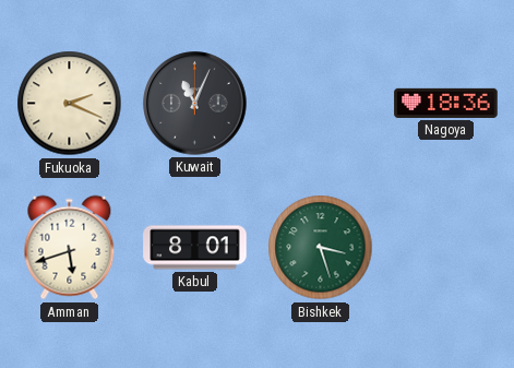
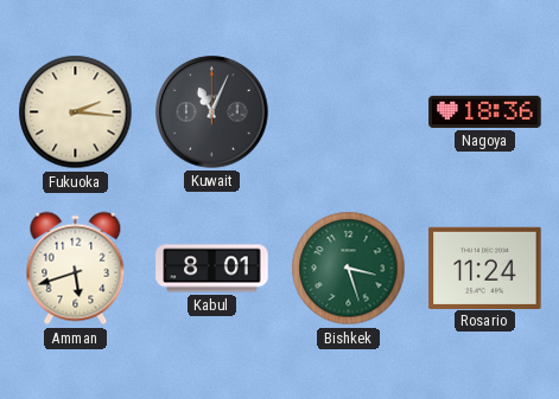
Fukuoka: 2:19 -> 2:16
Rosario: none -> 11:24
